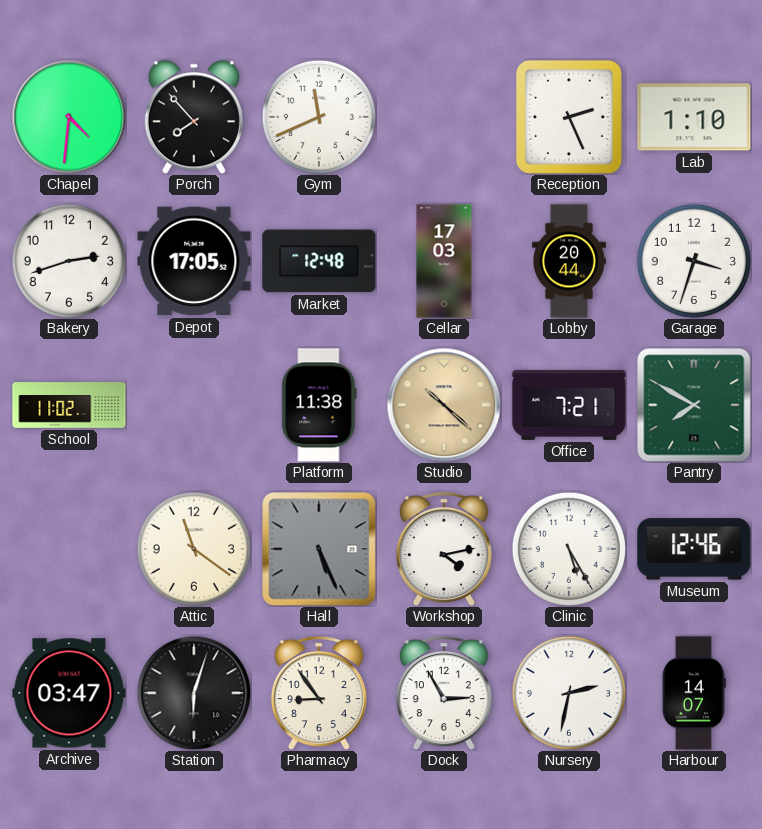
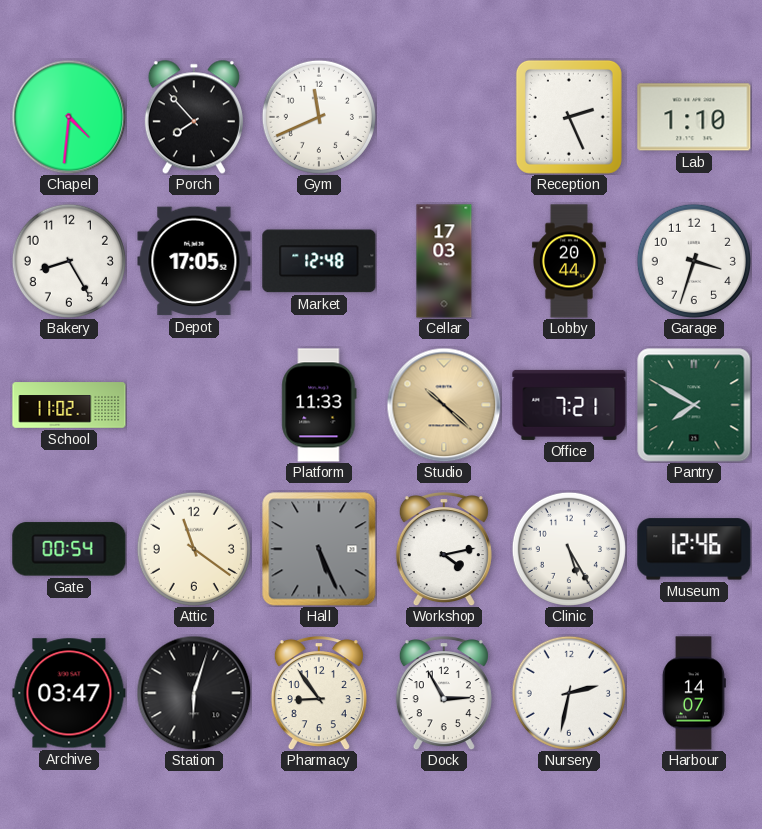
Bakery: 2:42 -> 8:25
Platform: 11:38 -> 11:33
Gate: none -> 00:54
